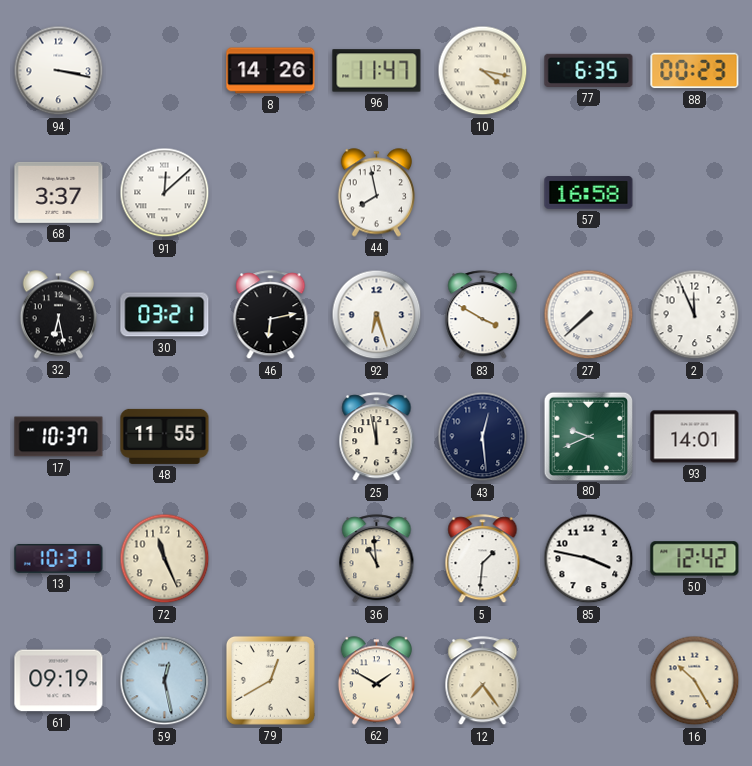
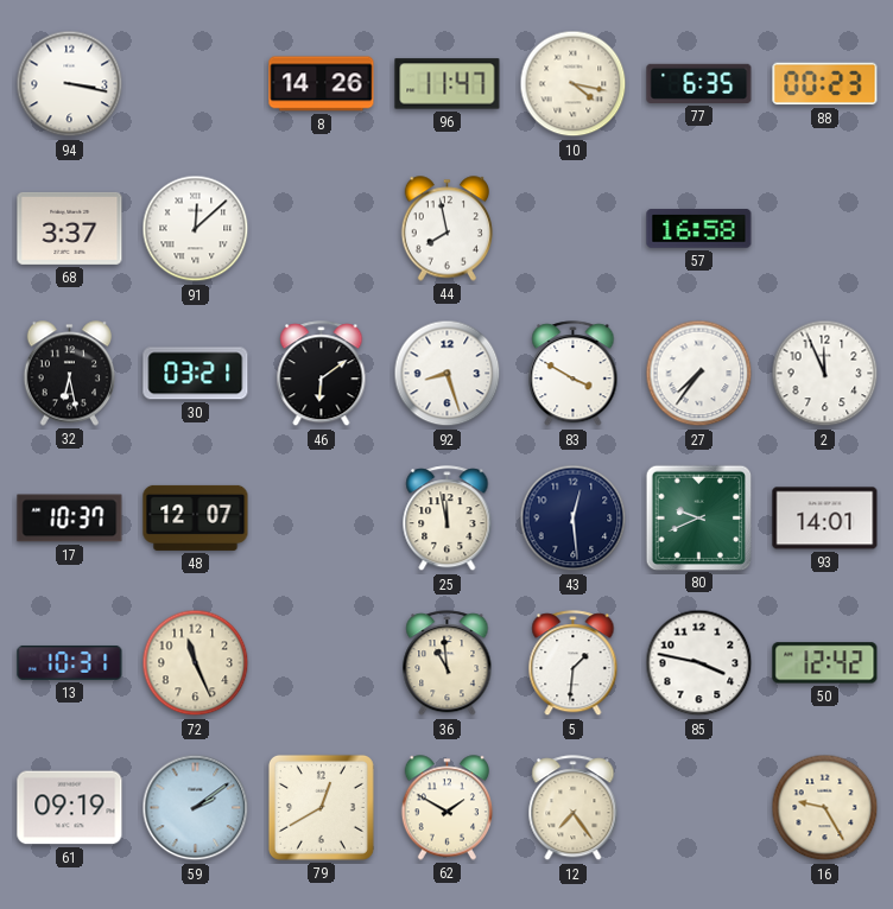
46: 6:13 -> 6:09
92: 6:27 -> 8:27
27: 7:38 -> 7:36
48: 11:55 -> 12:07
59: 12:28 -> 2:09
16: 10:25 -> 9:25
